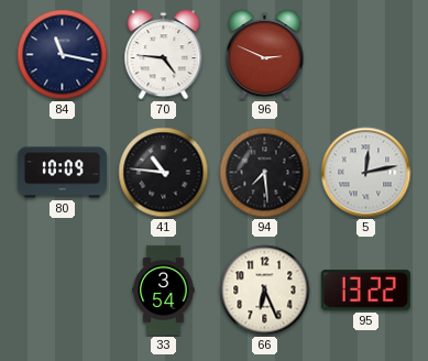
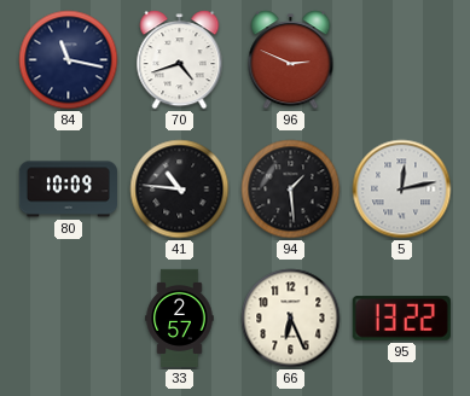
70: 4:46 -> 4:42
94: 7:29 -> 1:29
33: 3:54 -> 2:57
